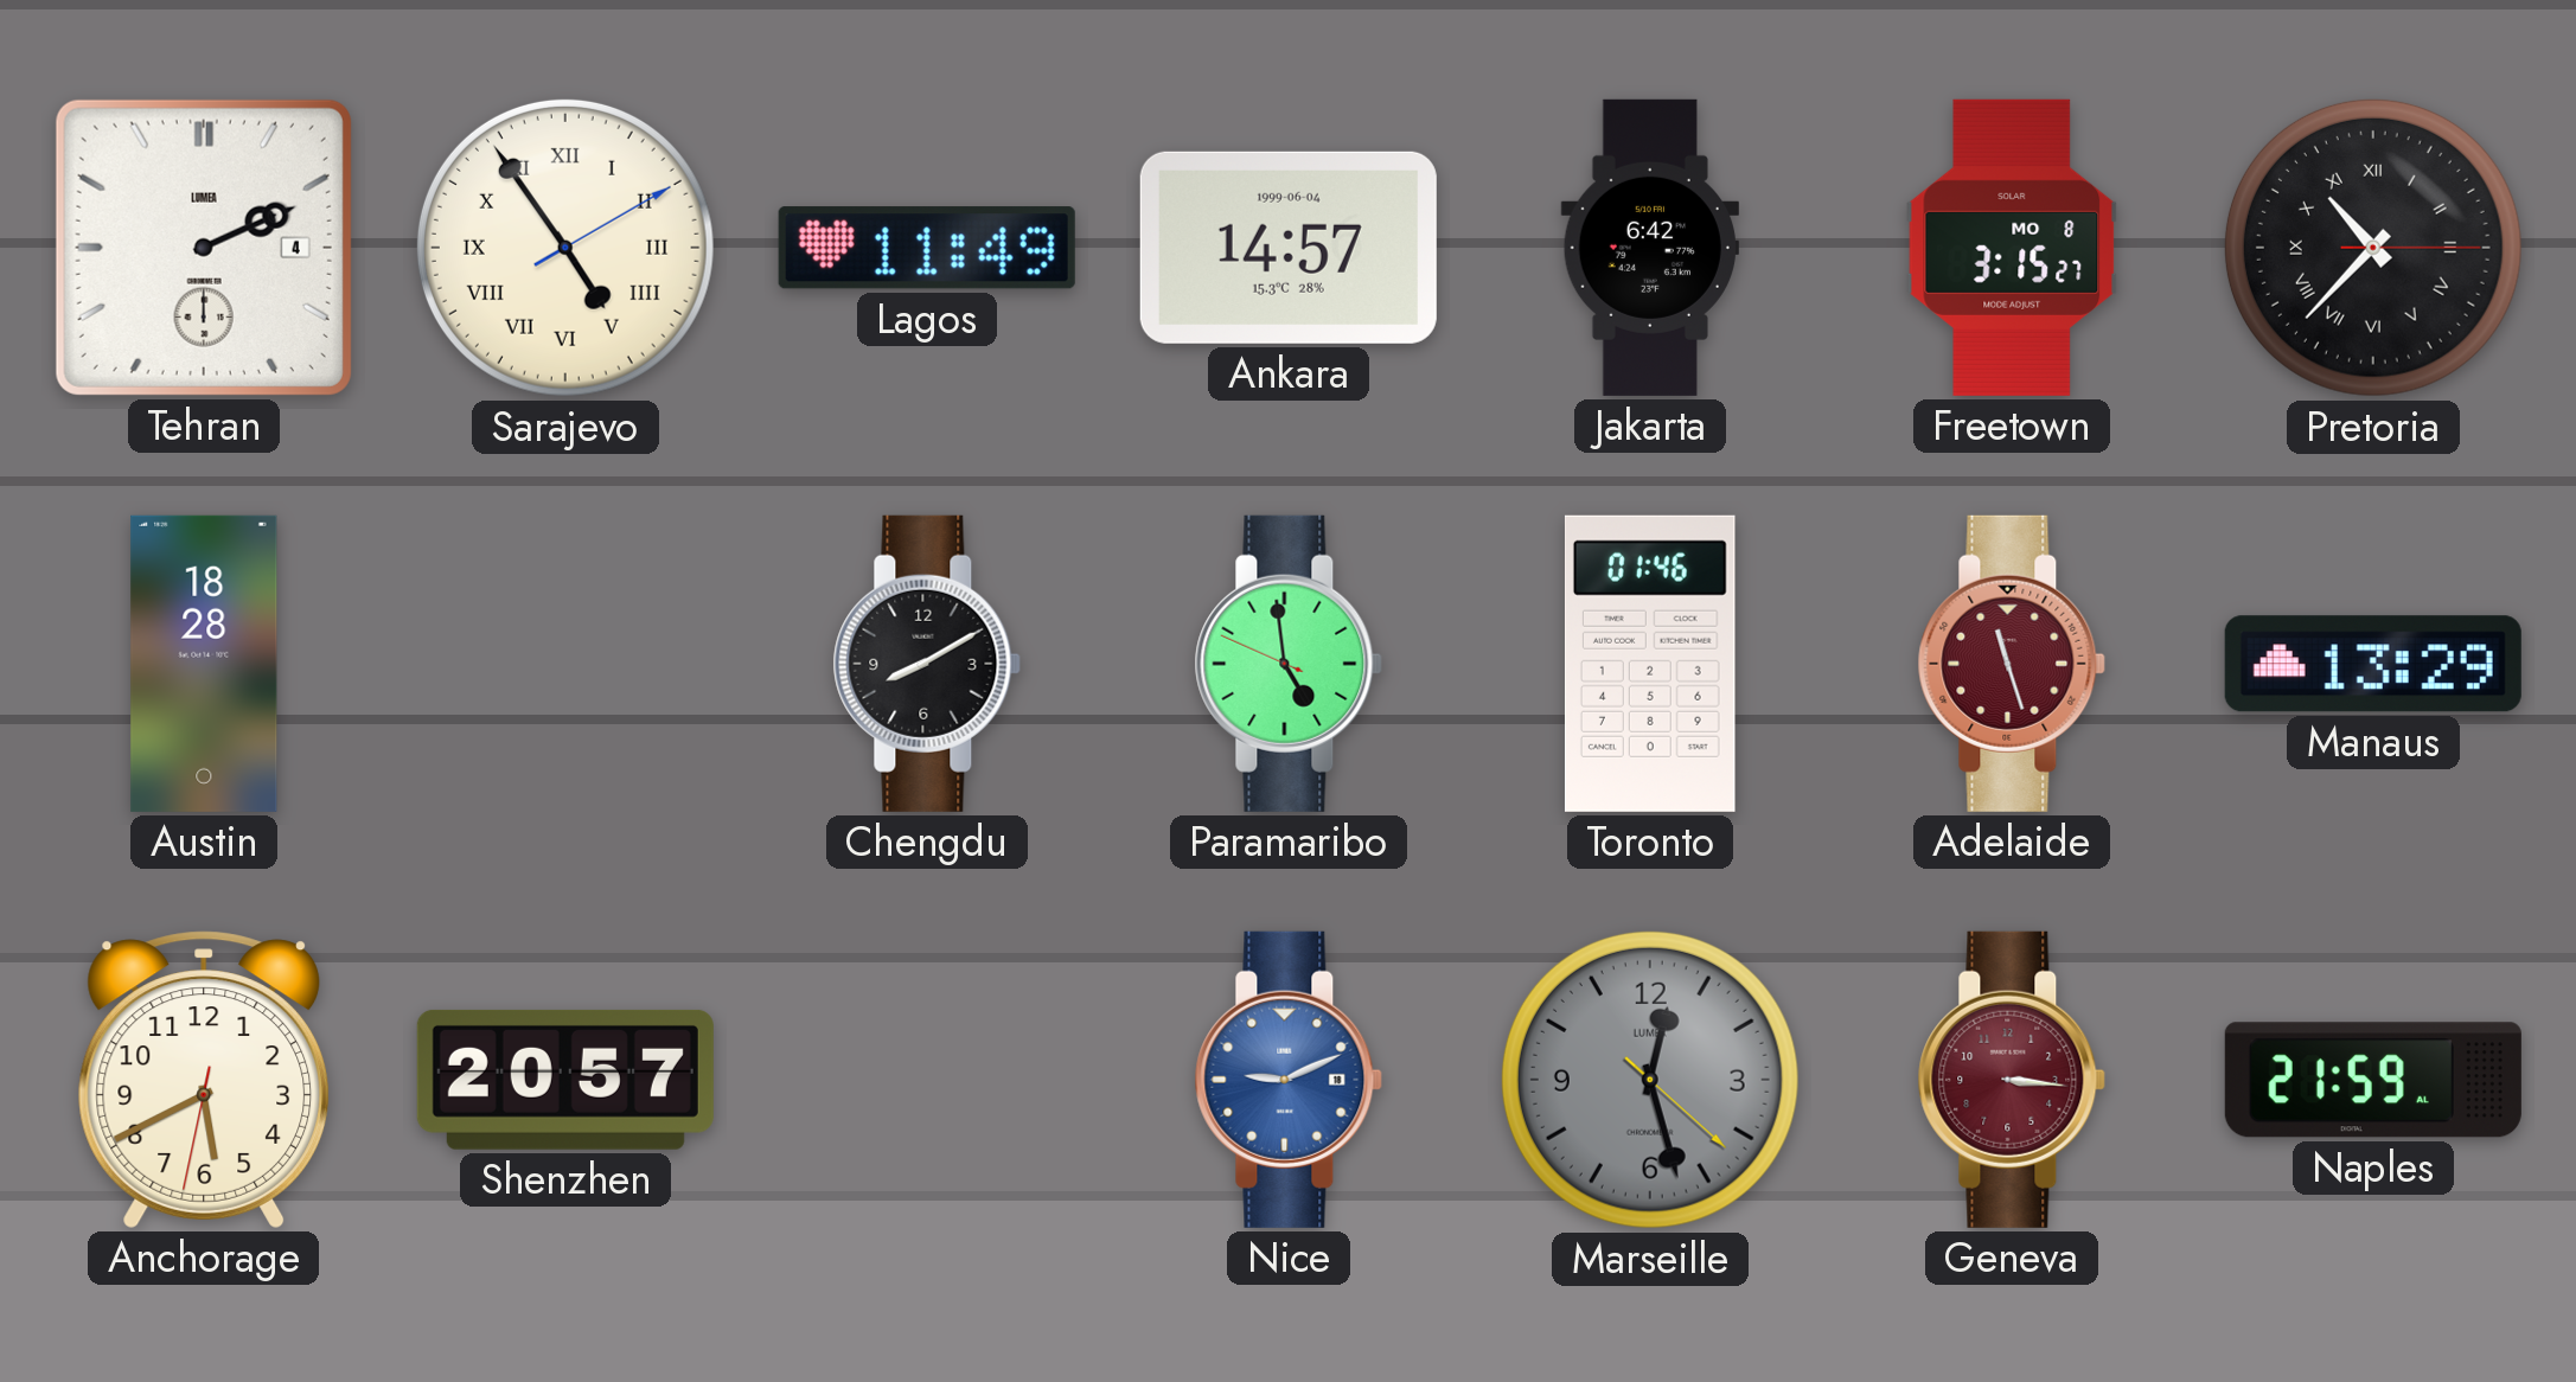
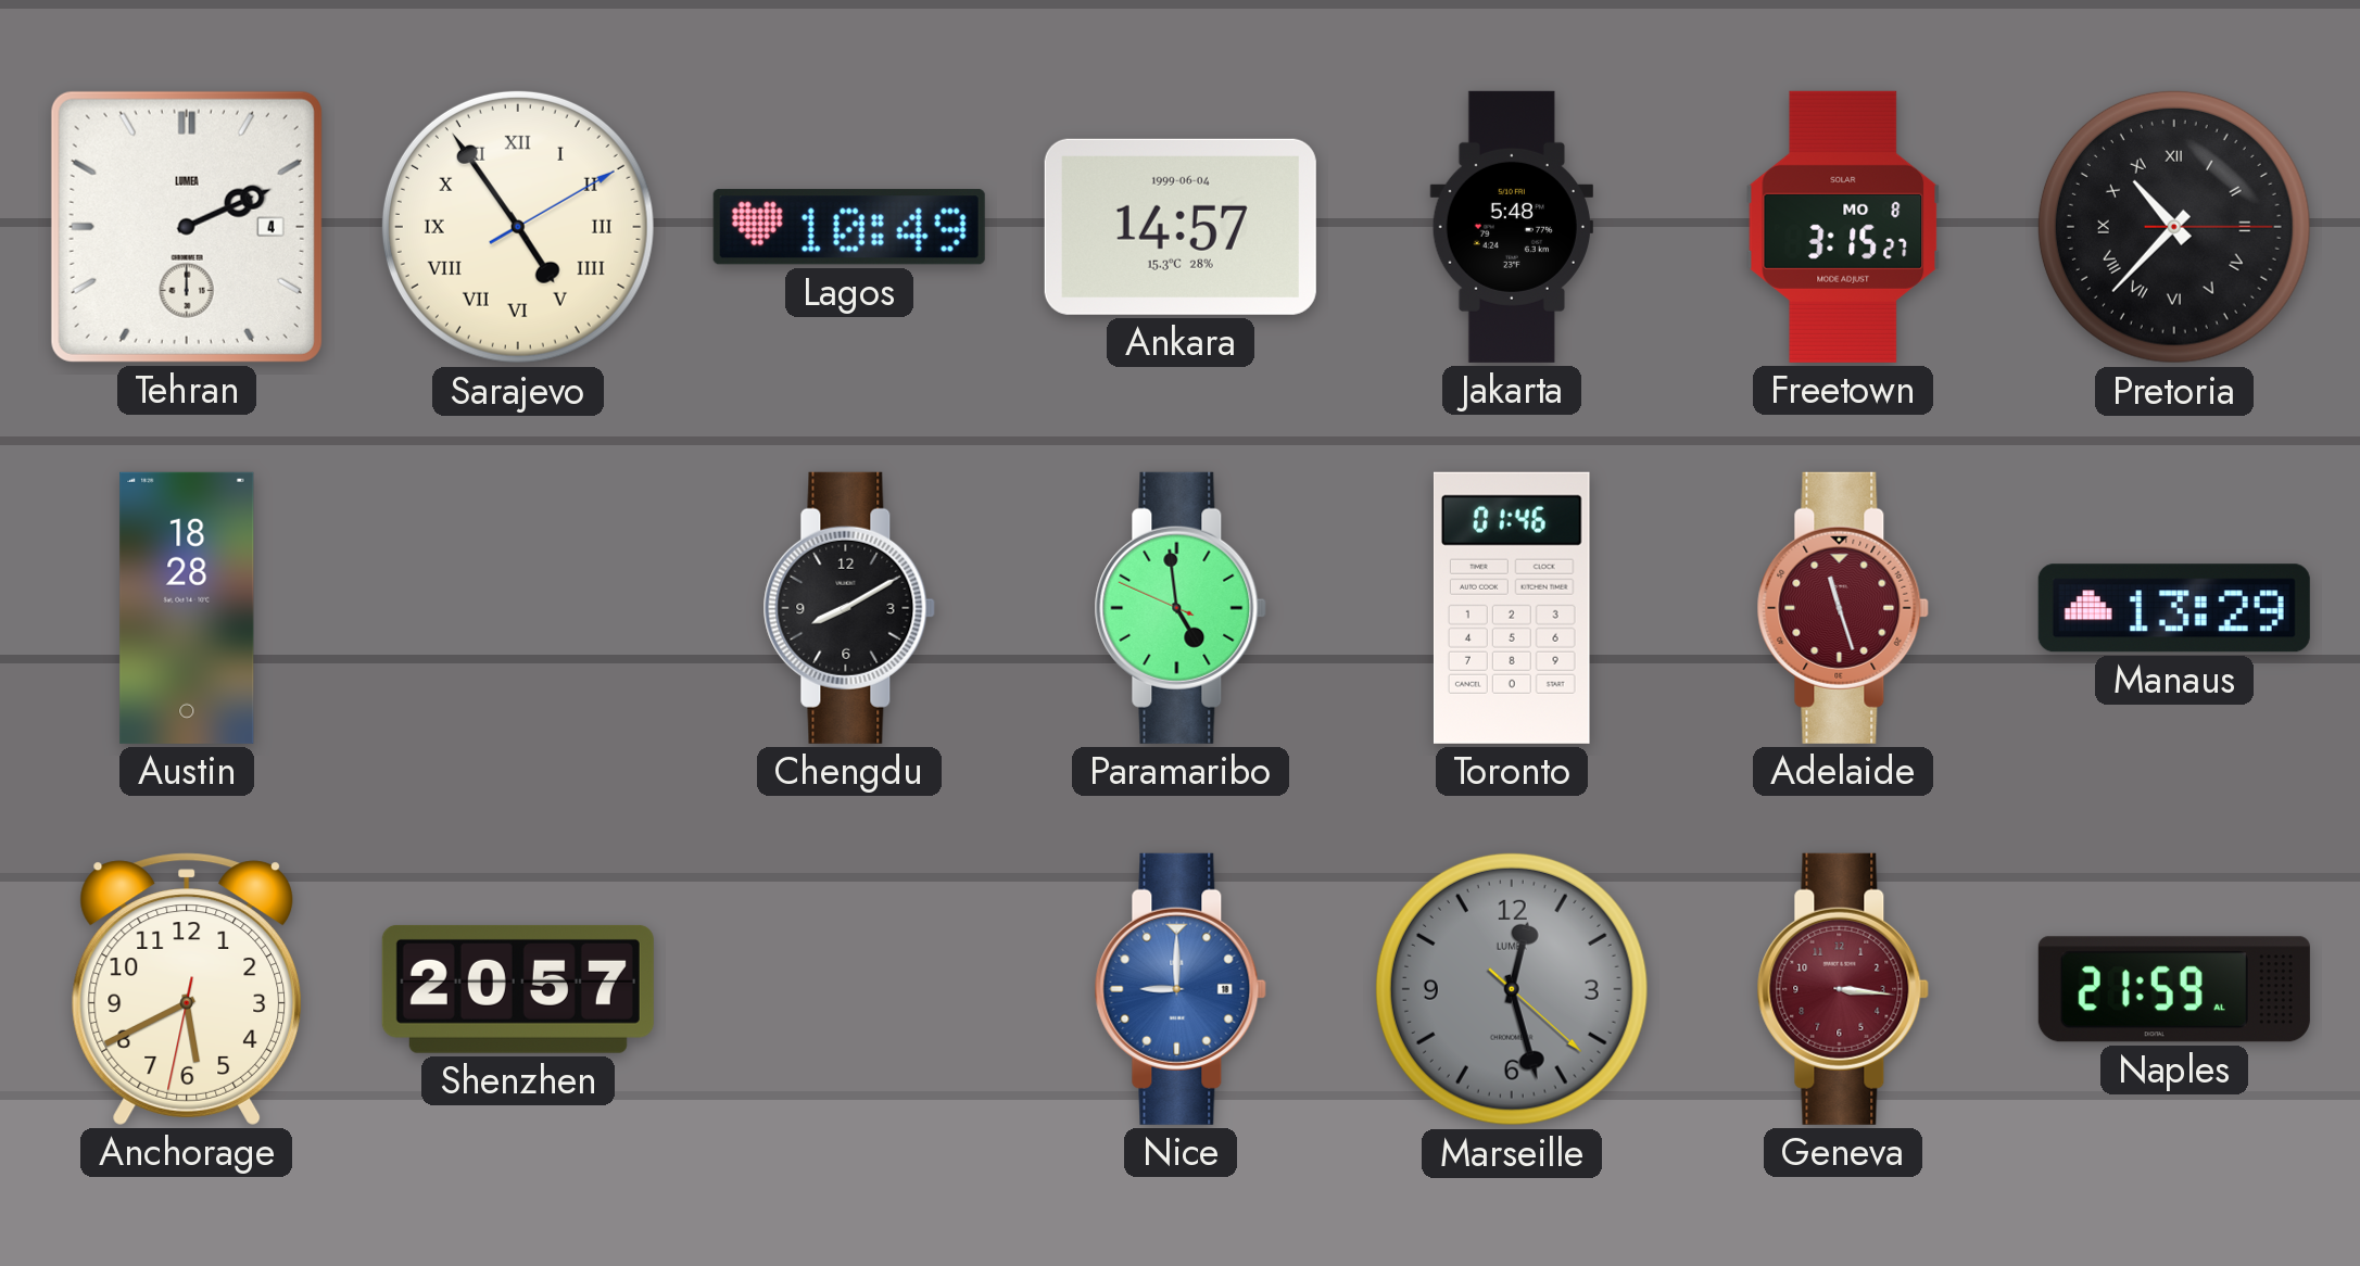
Lagos: 11:49 -> 10:49
Jakarta: 6:42 -> 5:48
Nice: 9:11 -> 9:00
